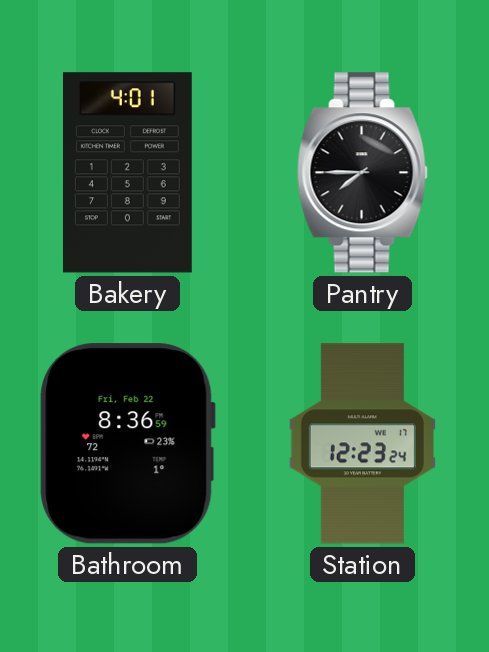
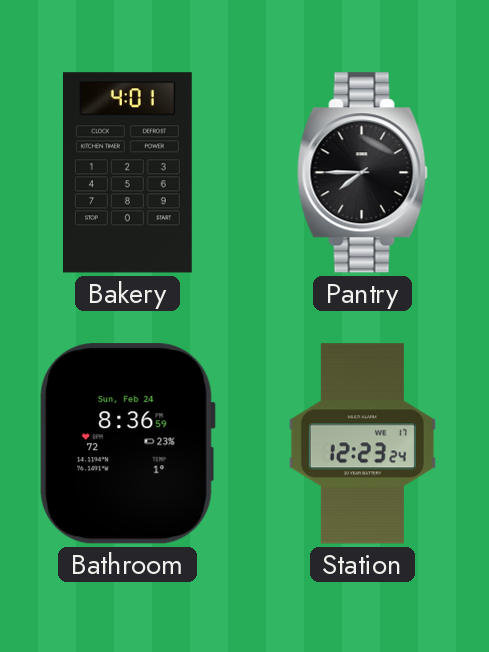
Bathroom date: Fri, Feb 22 -> Sun, Feb 24
